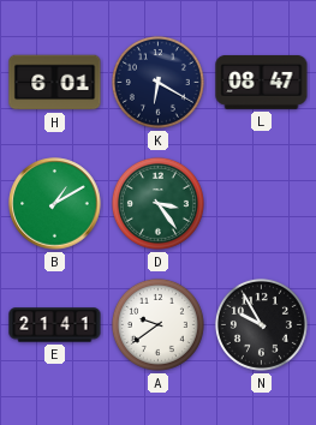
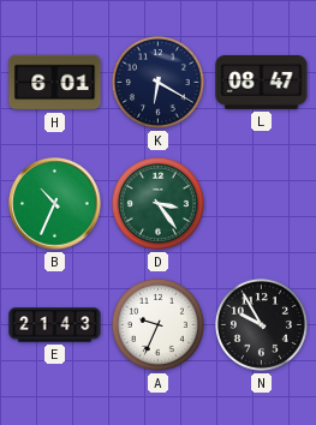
B: 1:10 -> 10:34
E: 21:41 -> 21:43
A: 9:39 -> 9:34
